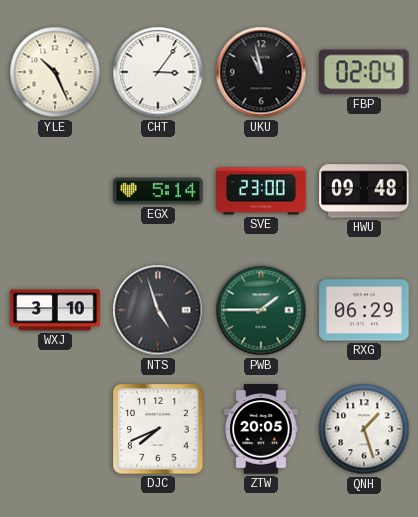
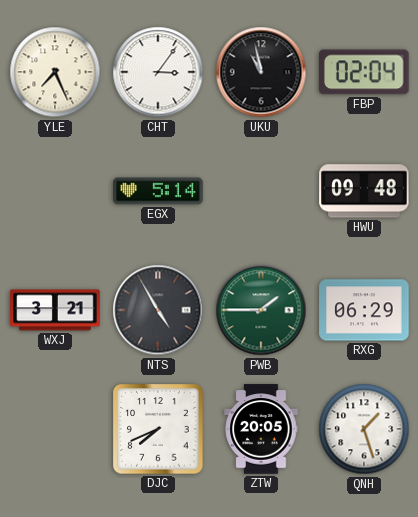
YLE: 10:26 -> 7:26
SVE: 23:00 -> none
WXJ: 3:10 -> 3:21
NTS: 4:57 -> 4:55
